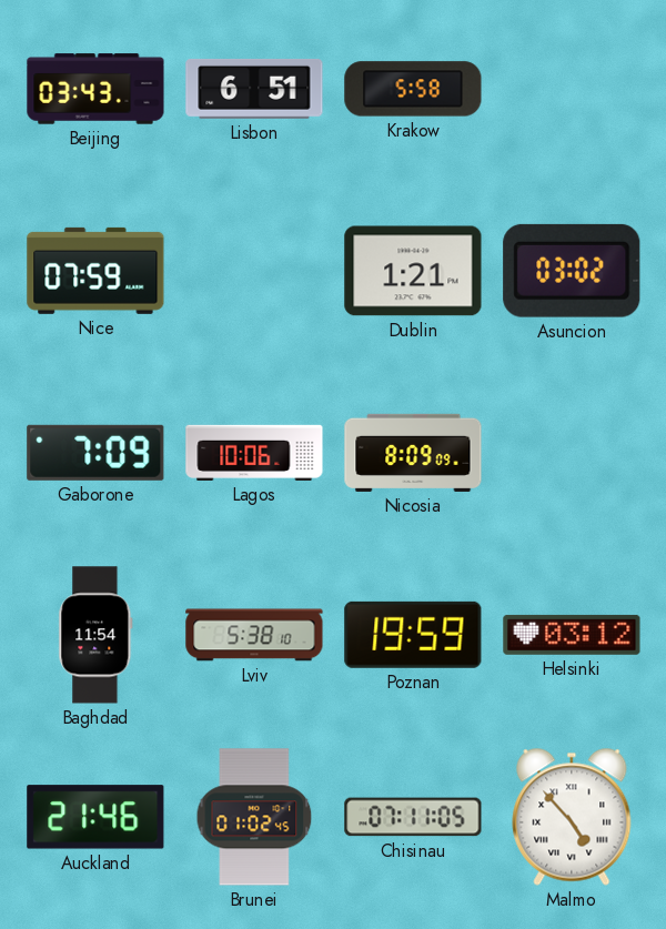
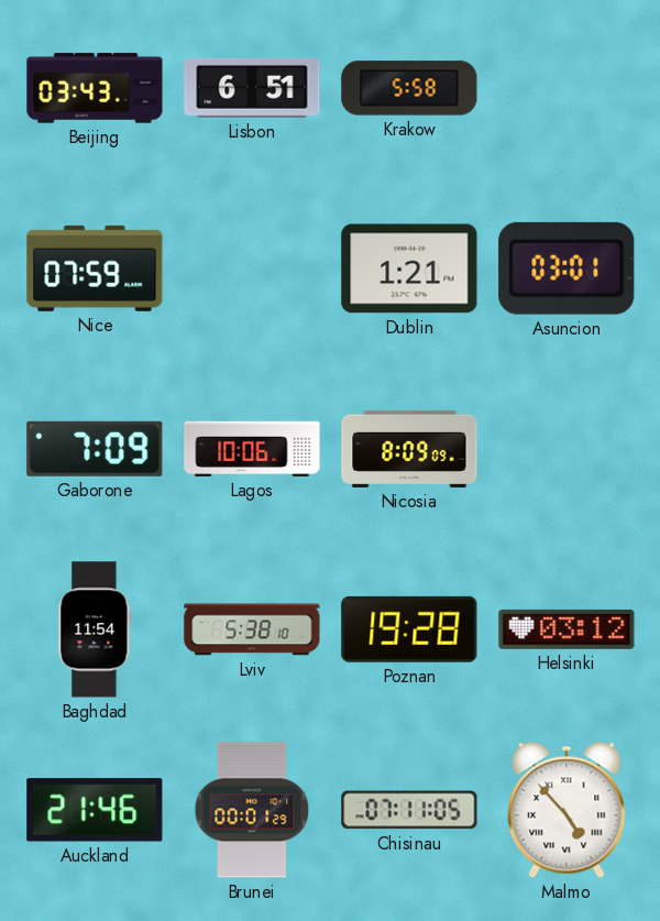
Asuncion: 03:02 -> 03:01
Poznan: 19:59 -> 19:28
Brunei: 01:02 -> 00:01
